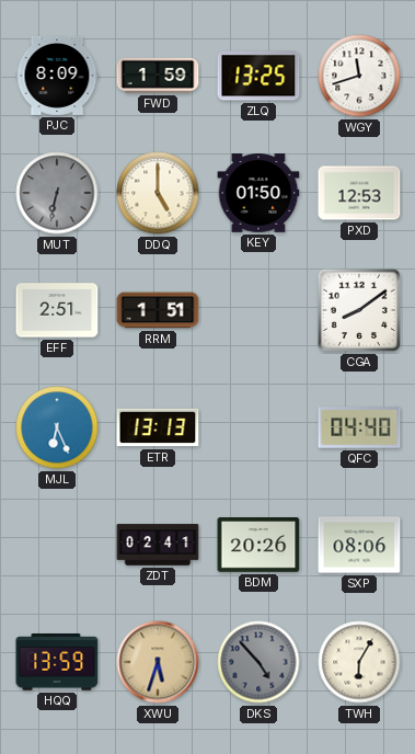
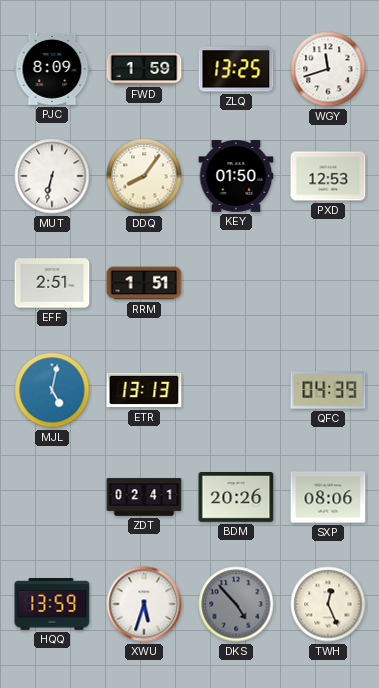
MUT dial: grey -> white
DDQ: 5:00 -> 8:06
CGA: 8:09 -> none
MJL: 6:26 -> 5:02
QFC: 04:40 -> 04:39
XWU dial: champagne -> white
TWH: 6:05 -> 12:26
